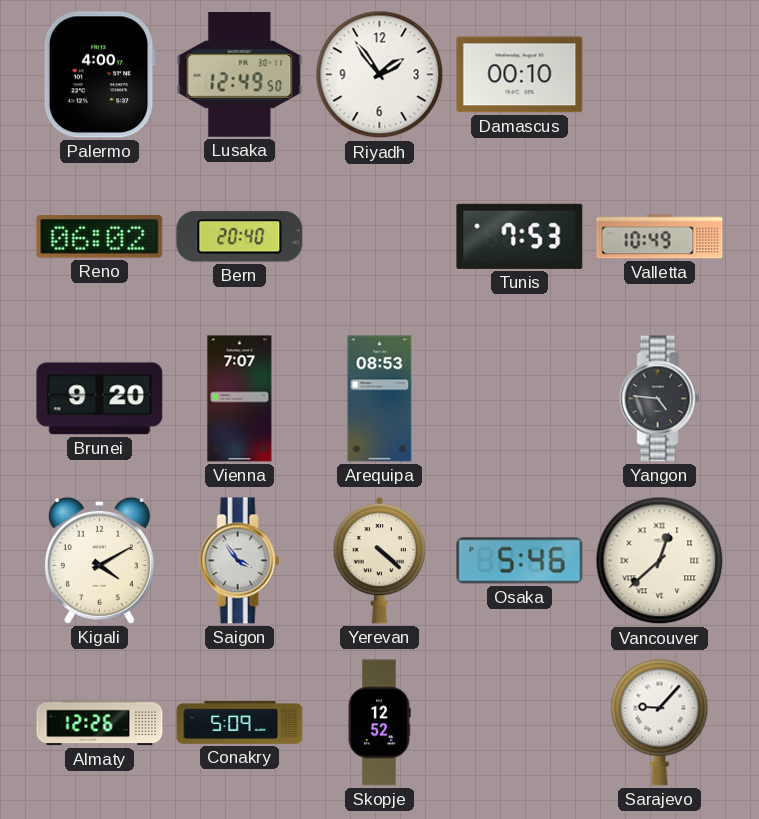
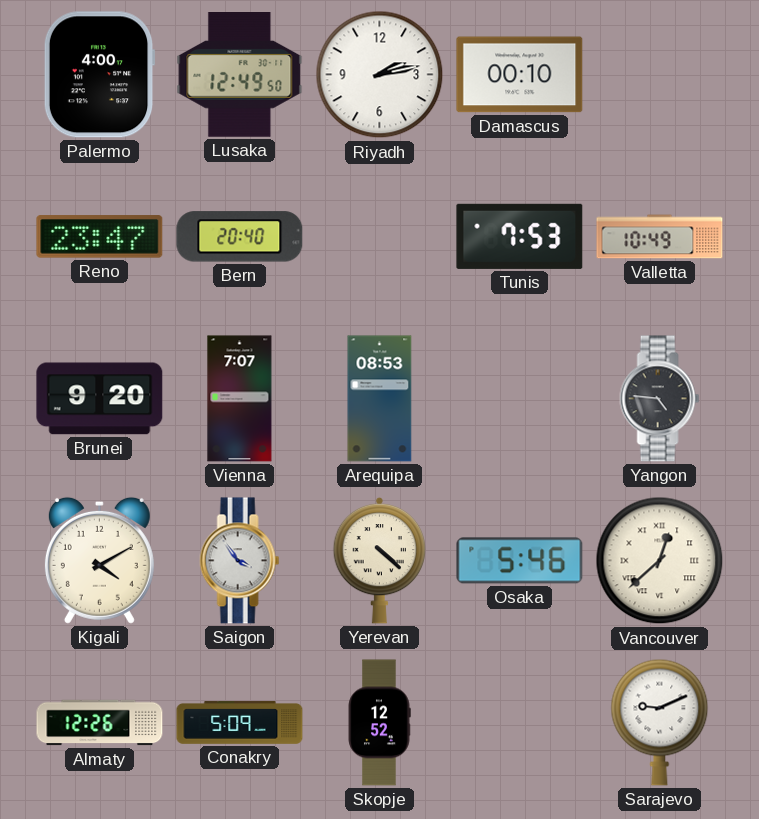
Riyadh: 1:54 -> 2:13
Reno: 06:02 -> 23:47
Sarajevo: 9:07 -> 9:11
